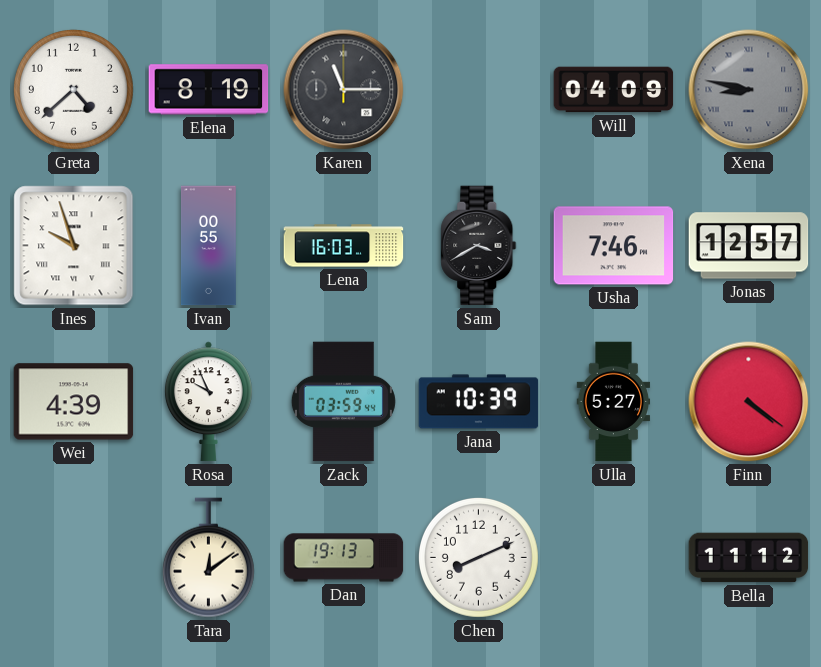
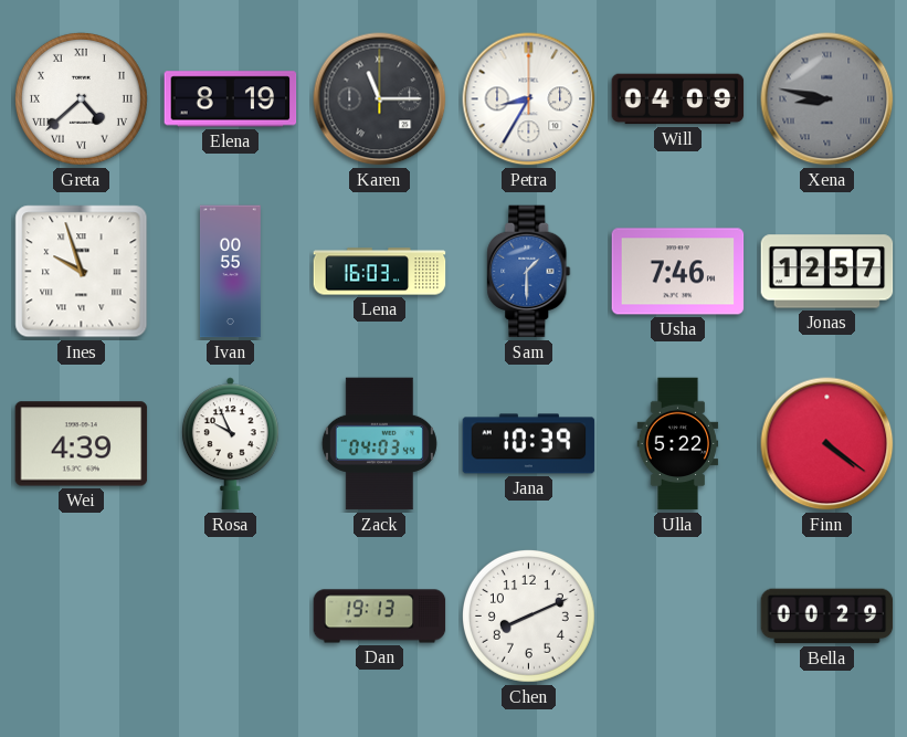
Greta numerals: Arabic -> Roman
Petra: none -> 8:35
Sam: 3:40 -> 1:30
Sam dial: black -> blue
Zack: 03:59 -> 04:03
Ulla: 5:27 -> 5:22
Tara: 12:09 -> none
Bella: 11:12 -> 00:29
